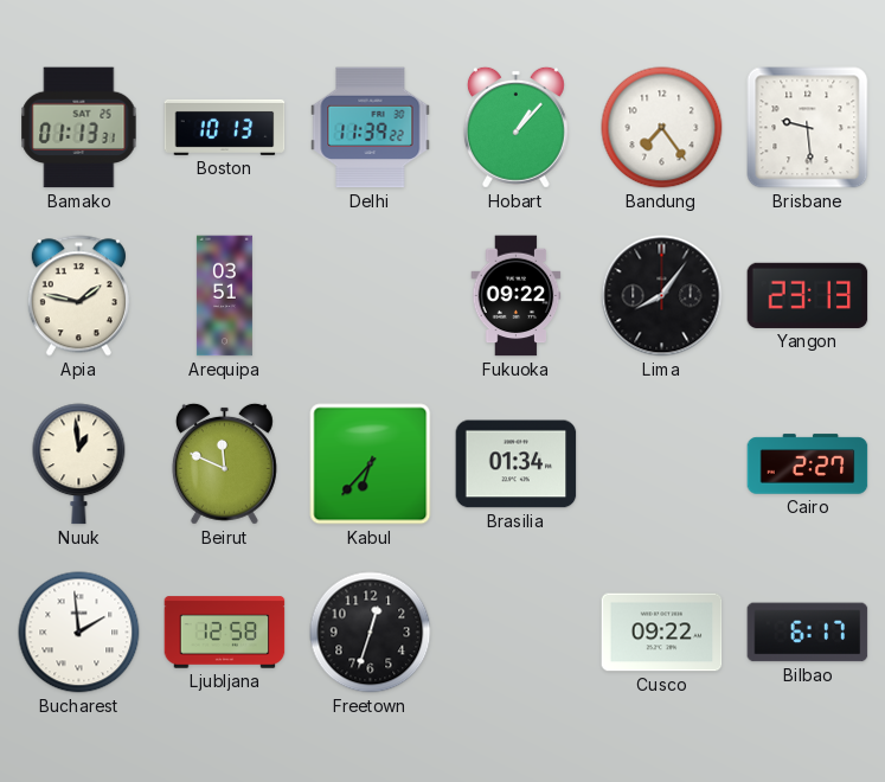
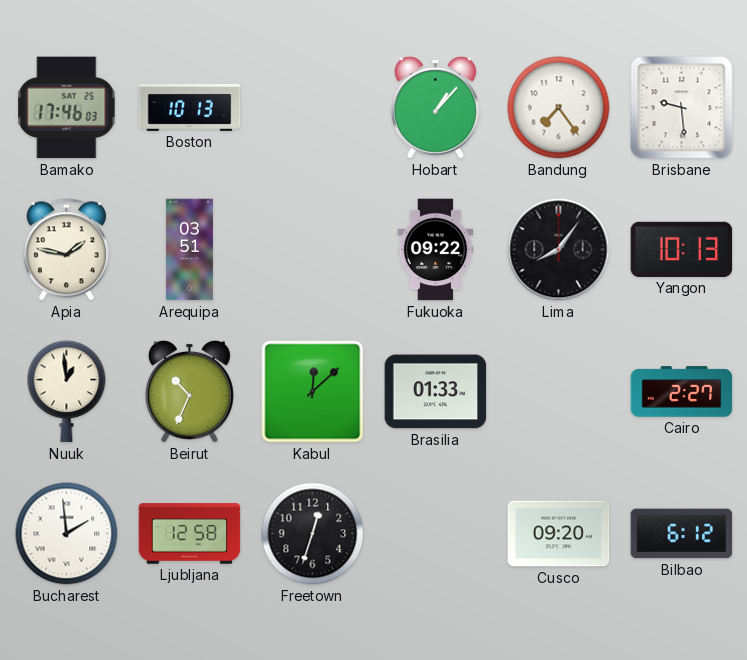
Bamako: 01:13 -> 17:46
Delhi: 11:39 -> none
Yangon: 23:13 -> 10:13
Beirut: 11:49 -> 10:34
Kabul: 6:37 -> 12:08
Brasilia: 01:34 -> 01:33
Cusco: 09:22 -> 09:20
Bilbao: 6:17 -> 6:12
